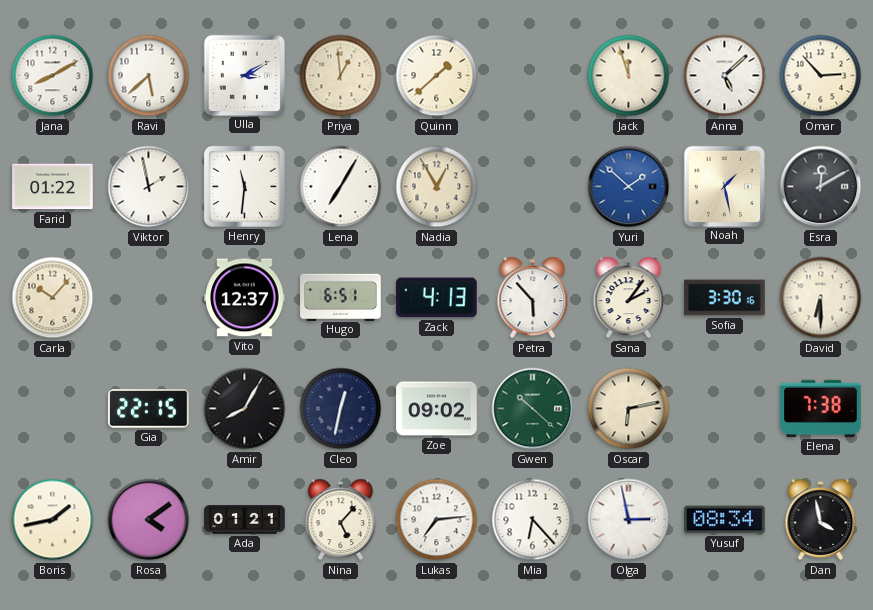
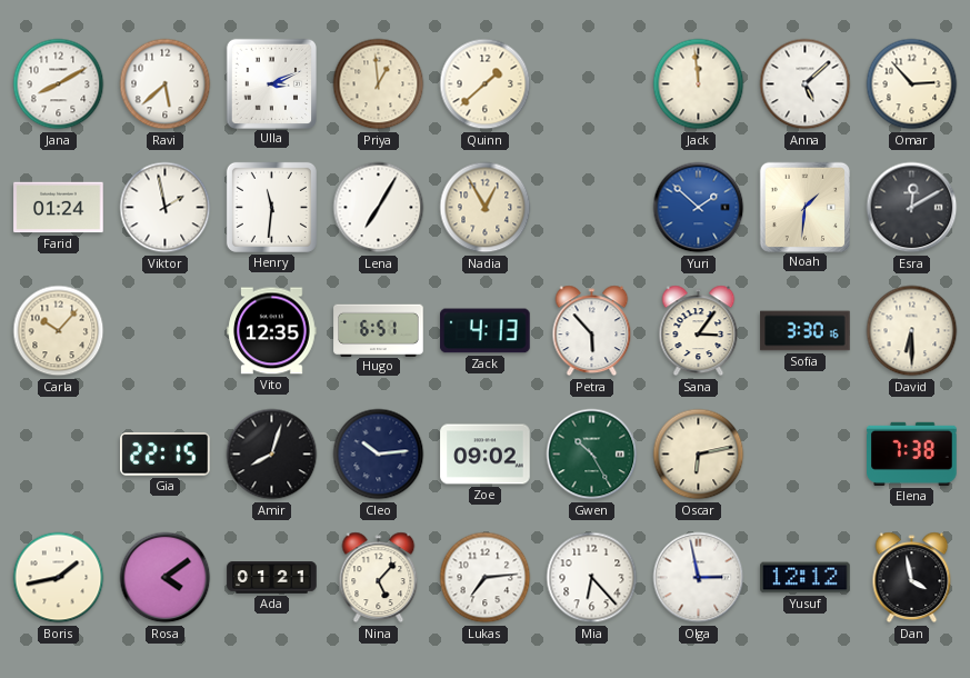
Ulla: 3:10 -> 3:11
Jack: 11:57 -> 11:59
Farid: 01:22 -> 01:24
Noah: 1:28 -> 1:31
Vito: 12:37 -> 12:35
Sana: 2:06 -> 3:06
Amir: 8:05 -> 8:03
Cleo: 12:32 -> 10:14
Gwen: 10:22 -> 10:25
Yusuf: 08:34 -> 12:12
